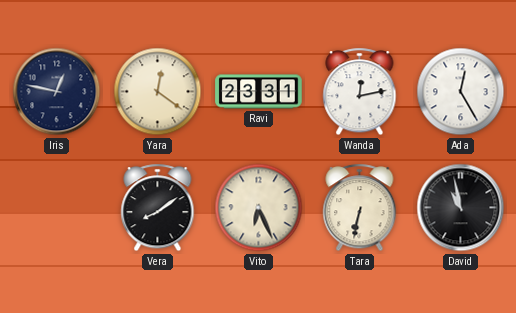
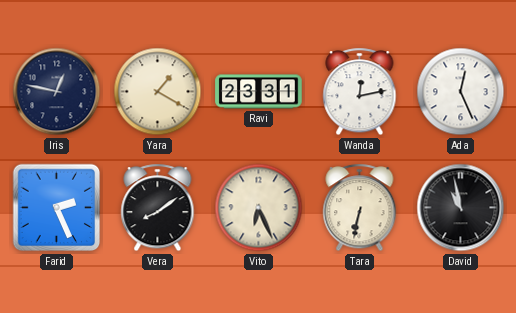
Yara: 12:21 -> 1:20
Ada: 12:25 -> 12:26
Farid: none -> 2:26
